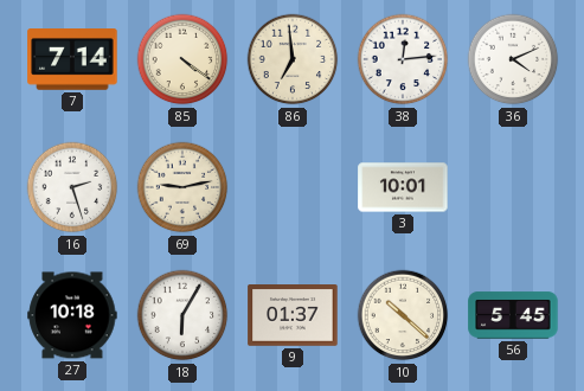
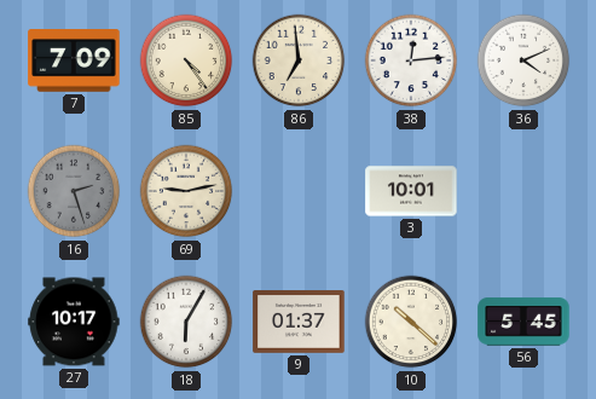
7: 7:14 -> 7:09
85: 4:21 -> 4:24
16 dial: white -> grey
27: 10:18 -> 10:17
